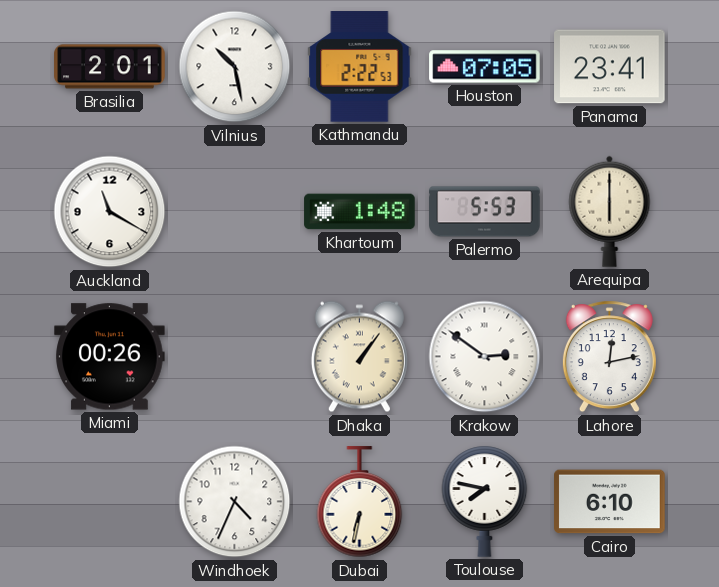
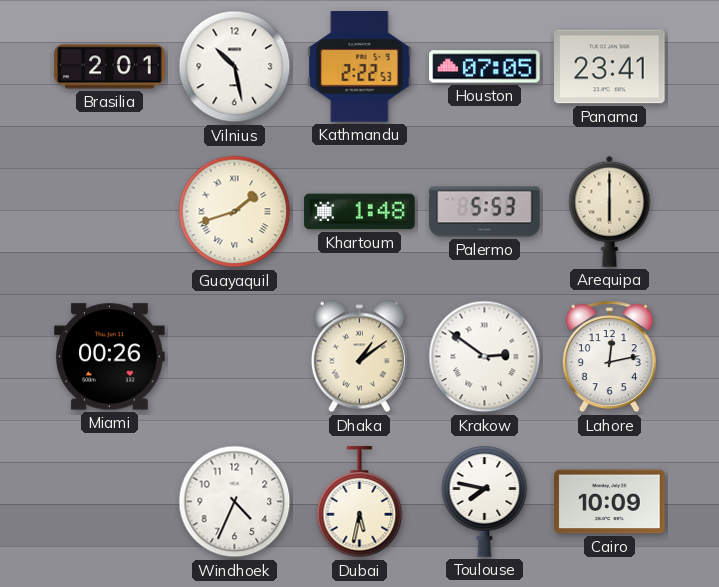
Auckland: 11:20 -> none
Guayaquil: none -> 1:42
Dhaka: 1:06 -> 1:09
Dubai: 6:32 -> 5:32
Cairo: 6:10 -> 10:09
